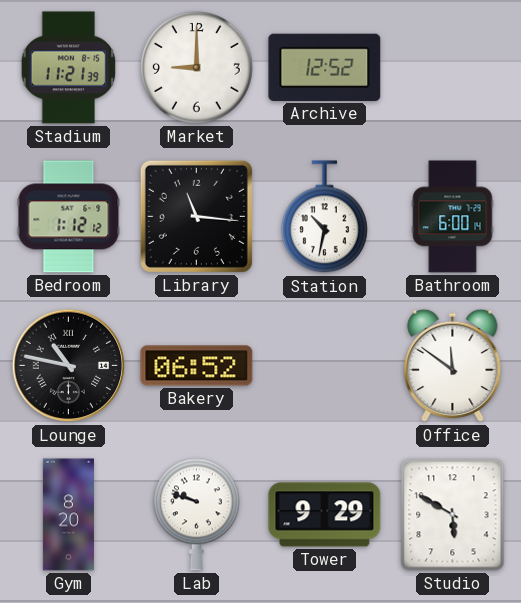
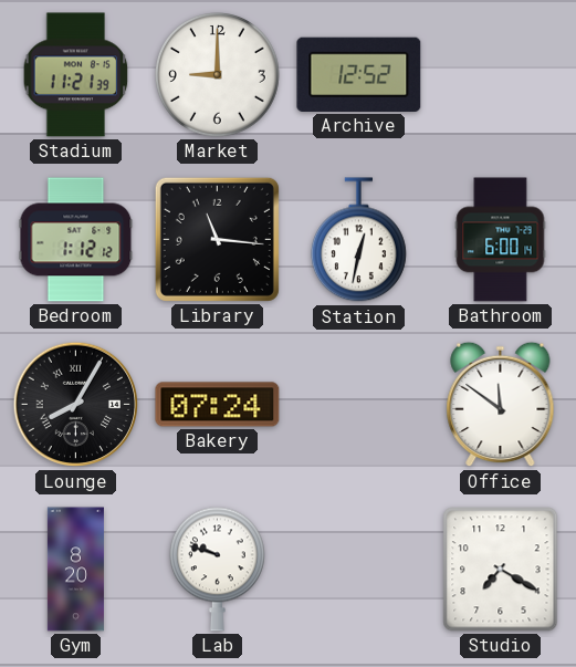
Station: 10:32 -> 12:32
Lounge: 10:47 -> 8:05
Bakery: 06:52 -> 07:24
Tower: 9:29 -> none
Studio: 5:50 -> 7:20
